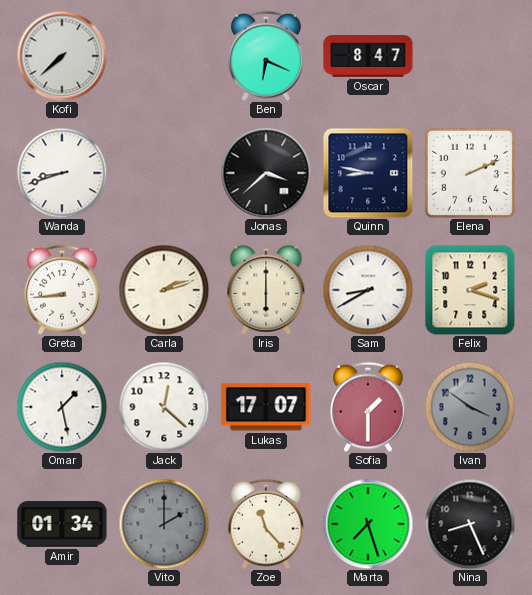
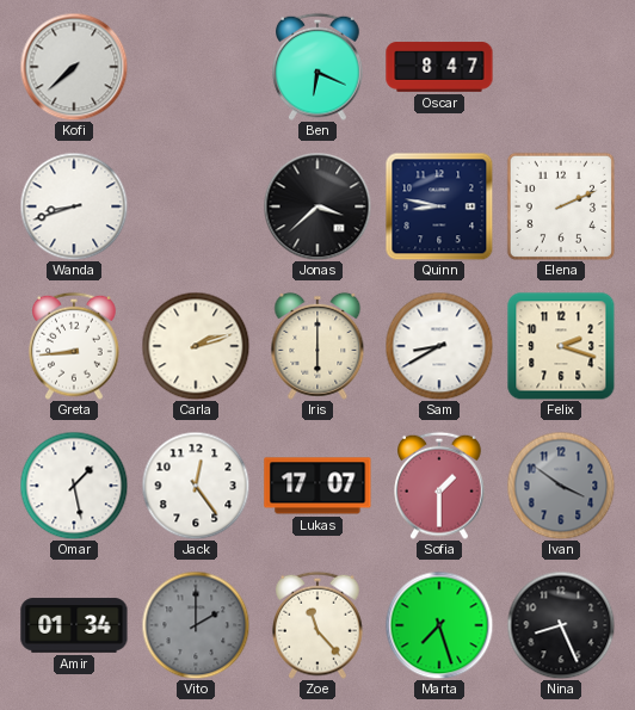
Jack: 12:22 -> 12:24
